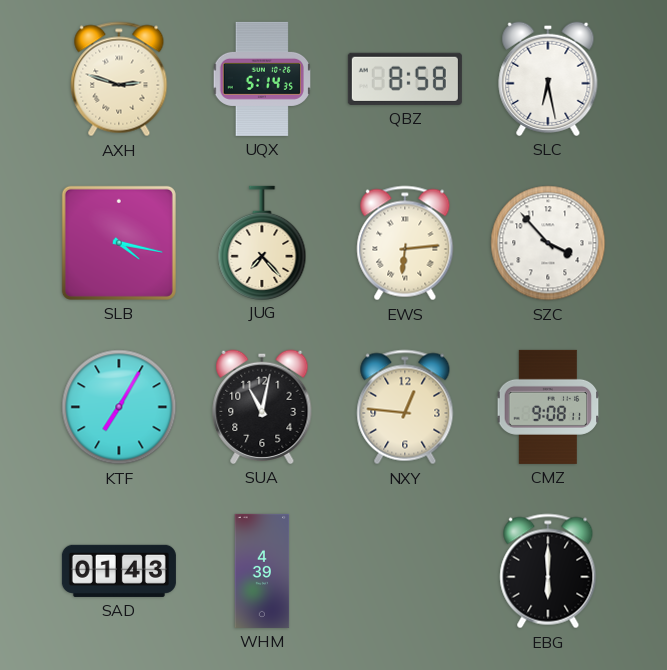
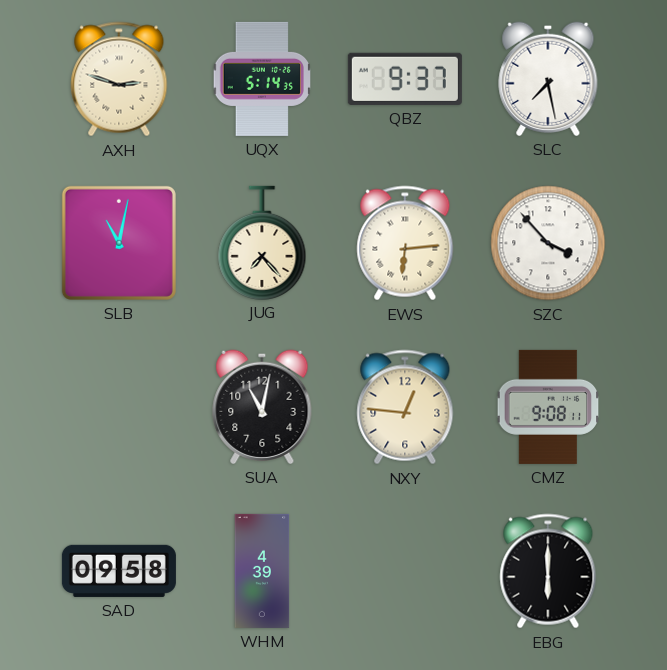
QBZ: 8:58 -> 9:37
SLC: 6:28 -> 7:28
SLB: 4:17 -> 11:02
KTF: 7:05 -> none
SAD: 01:43 -> 09:58
